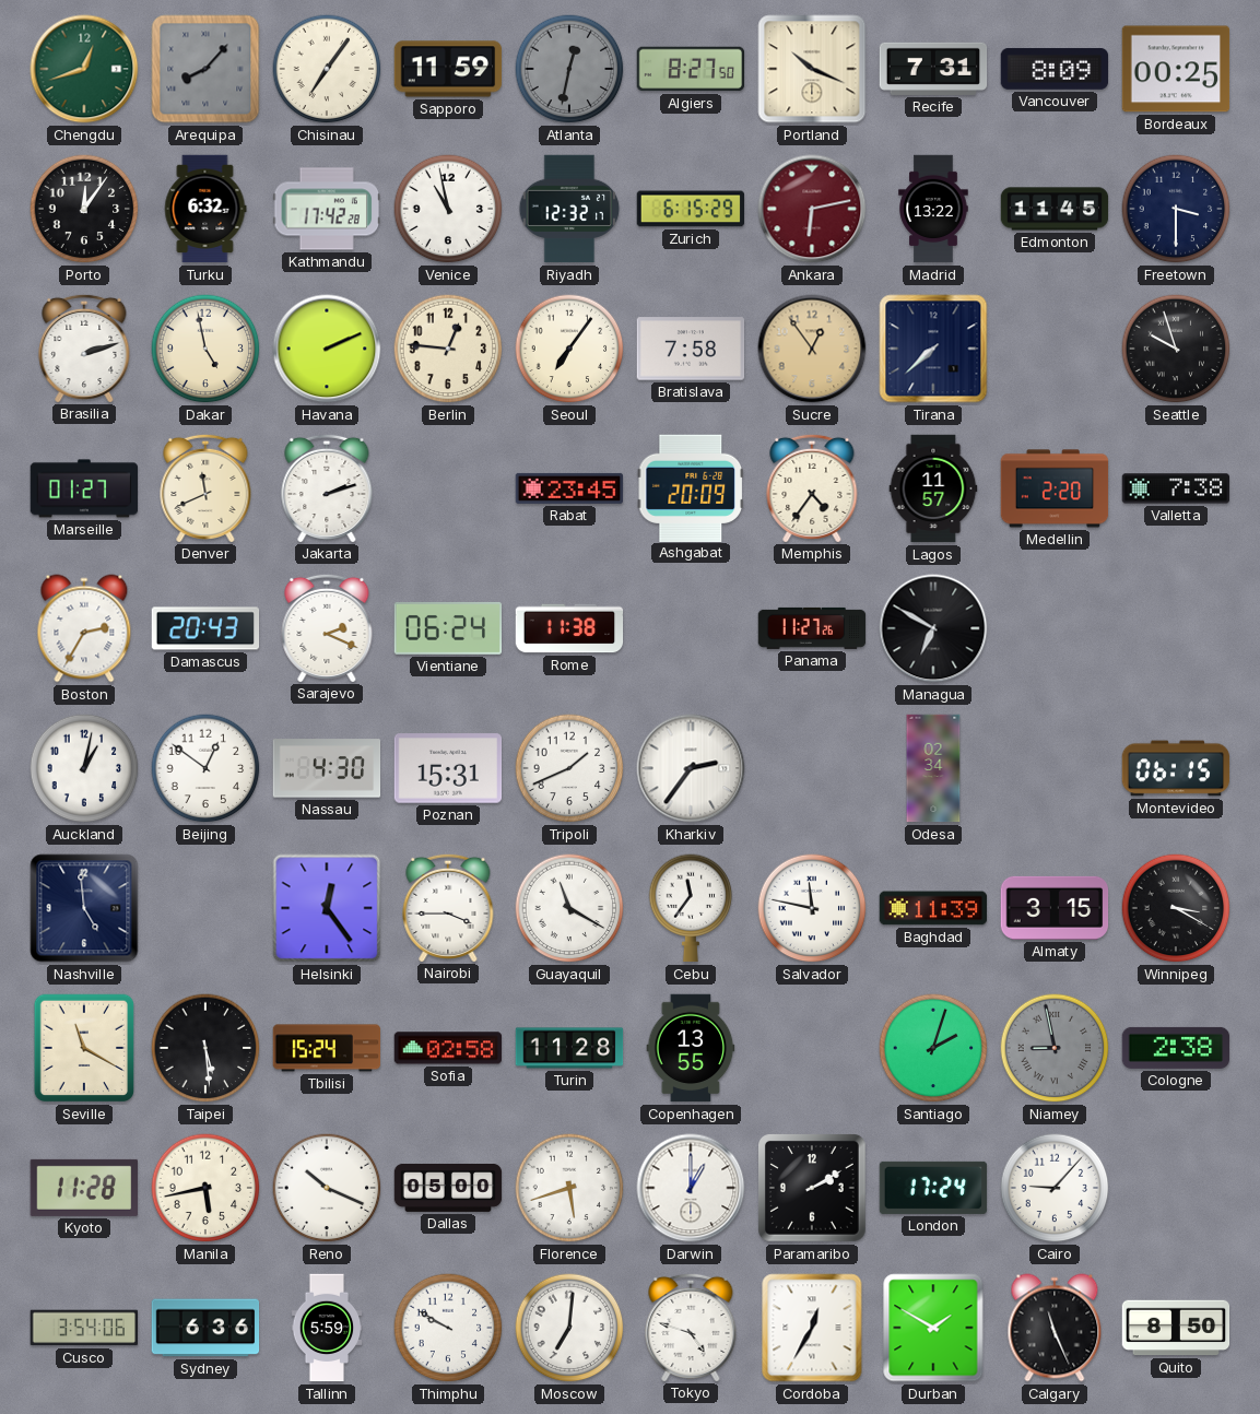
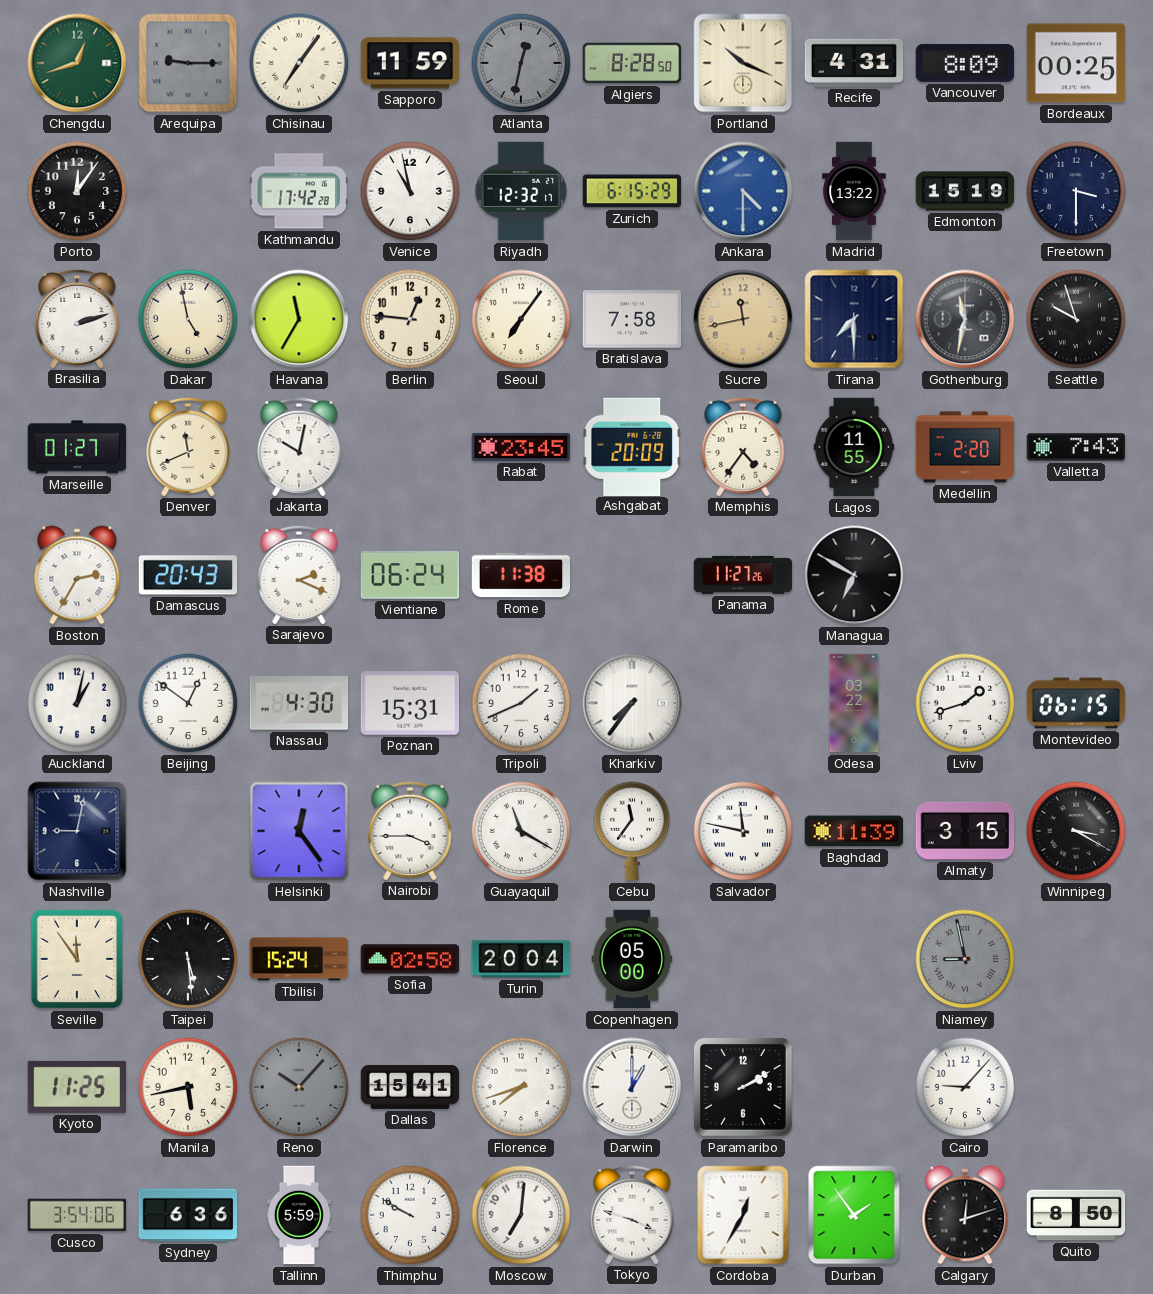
Arequipa: 8:07 -> 9:15
Algiers: 8:27 -> 8:28
Recife: 7:31 -> 4:31
Turku: 6:32 -> none
Ankara: 6:13 -> 4:30
Ankara dial: burgundy -> blue
Edmonton: 11:45 -> 15:19
Havana: 2:11 -> 11:35
Sucre: 12:54 -> 11:43
Tirana: 7:38 -> 7:30
Gothenburg: none -> 11:32
Jakarta: 2:12 -> 10:02
Lagos: 11:57 -> 11:55
Valletta: 7:38 -> 7:43
Kharkiv: 2:36 -> 7:36
Odesa: 02:34 -> 03:22
Lviv: none -> 1:42
Nashville: 4:59 -> 9:02
Seville: 11:20 -> 11:54
Turin: 11:28 -> 20:04
Copenhagen: 13:55 -> 05:00
Santiago: 2:03 -> none
Cologne: 2:38 -> none
Kyoto: 11:28 -> 11:25
Reno: 10:19 -> 10:07
Reno dial: white -> grey
Dallas: 05:00 -> 15:41
Florence: 5:42 -> 7:42
London: 17:24 -> none
Tokyo: 4:48 -> 3:48
Durban: 1:50 -> 1:54
Calgary: 11:26 -> 12:12
